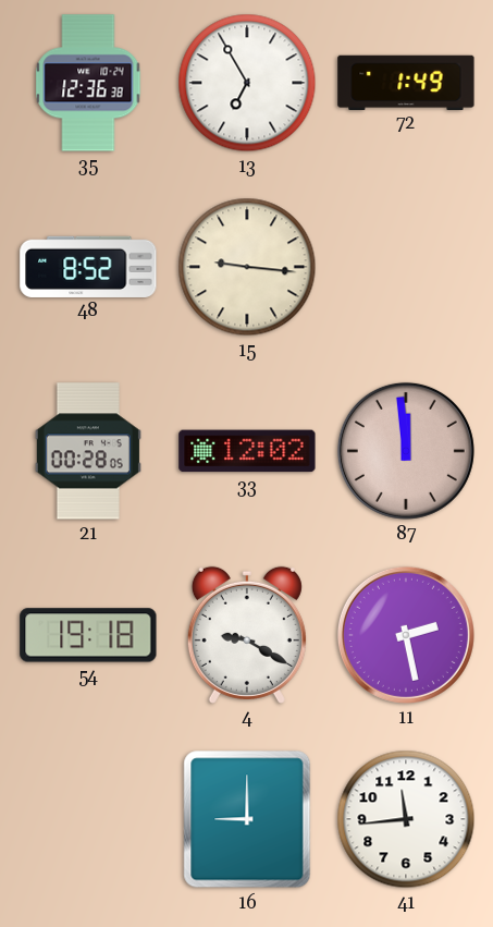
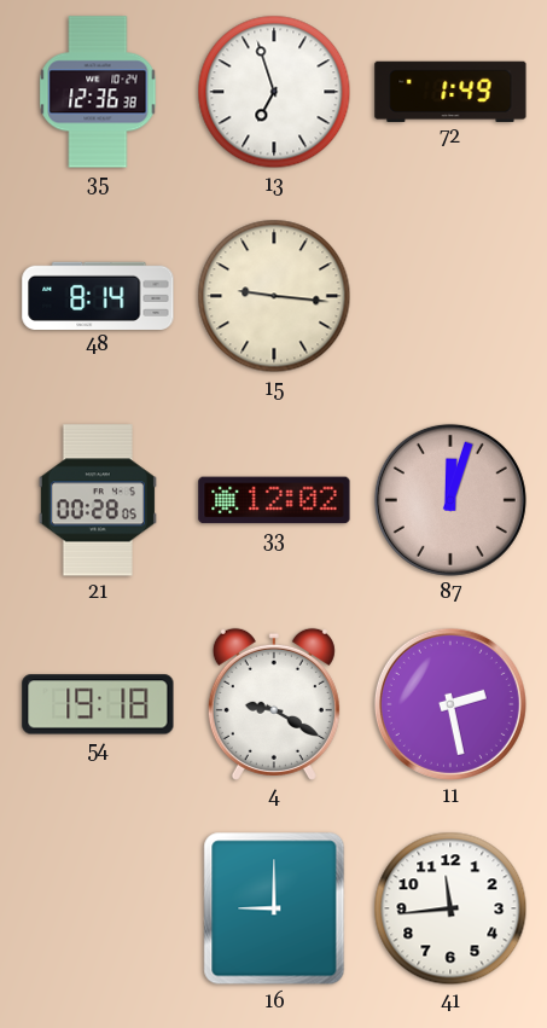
13: 6:55 -> 6:57
48: 8:52 -> 8:14
87: 11:59 -> 12:03
